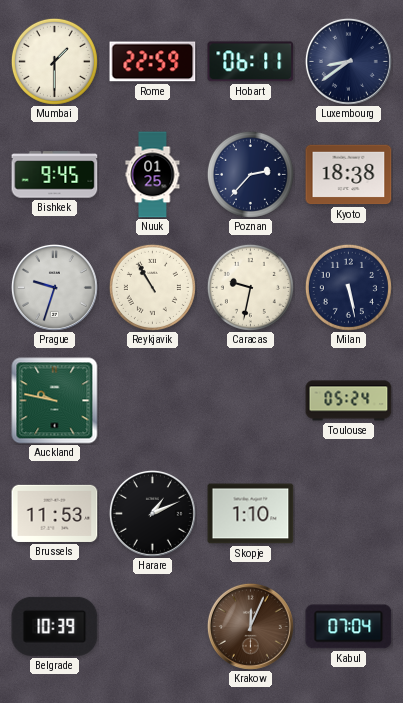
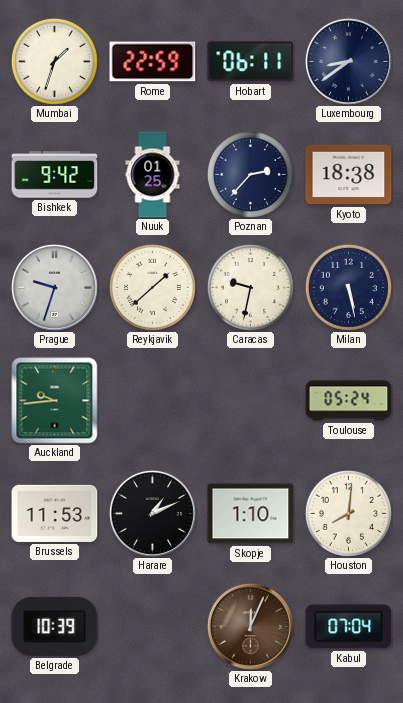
Mumbai: 1:30 -> 1:33
Bishkek: 9:45 -> 9:42
Reykjavik: 10:55 -> 1:38
Auckland: 9:47 -> 9:44
Houston: none -> 8:01
